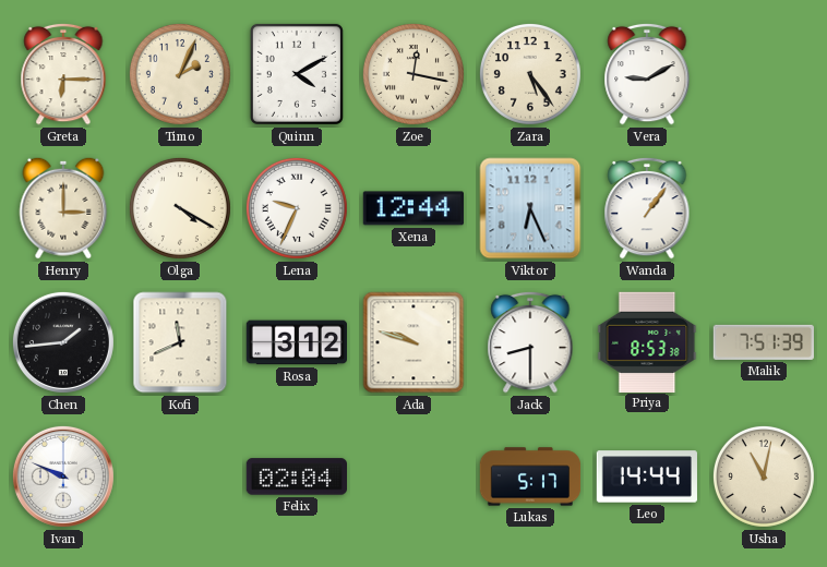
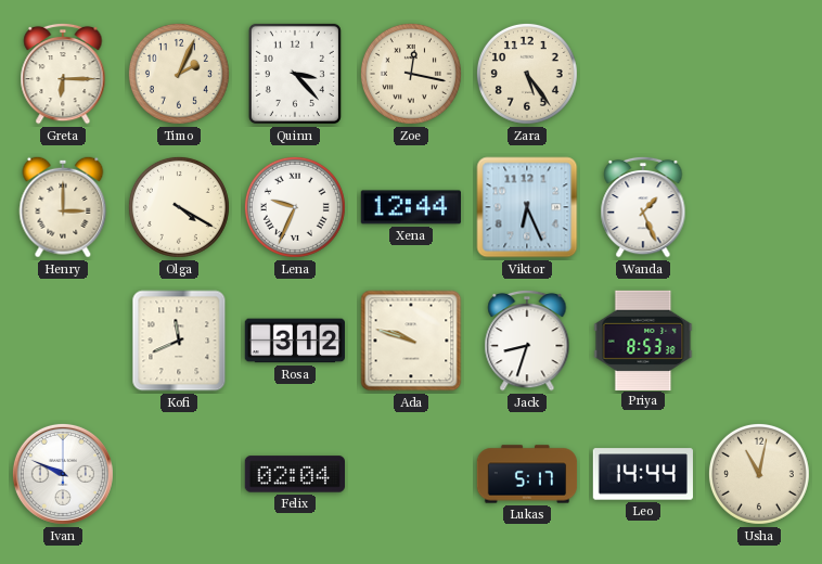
Quinn: 4:10 -> 3:23
Vera: 9:10 -> none
Wanda: 1:06 -> 1:26
Chen: 1:44 -> none
Jack: 8:30 -> 8:33
Malik: 7:51 -> none
